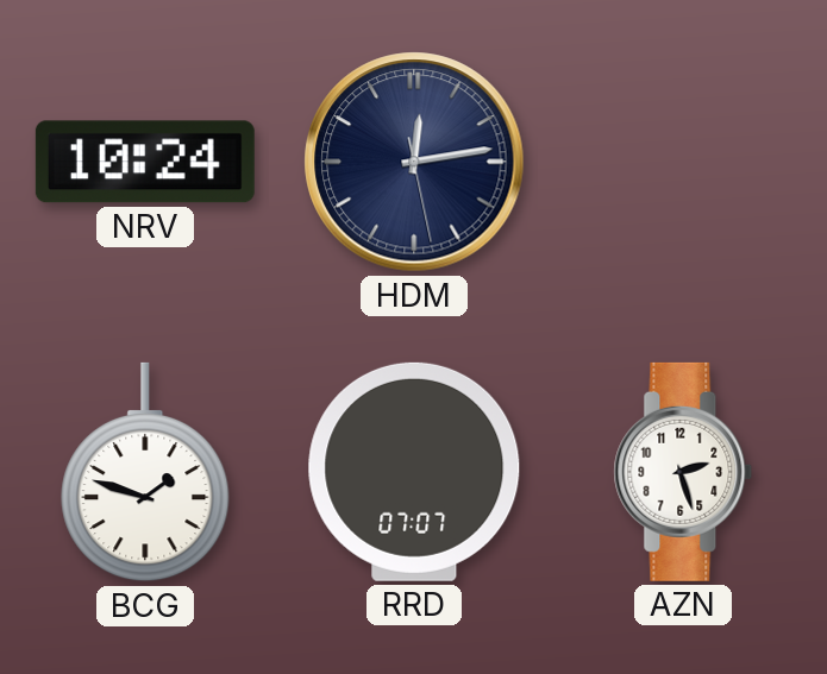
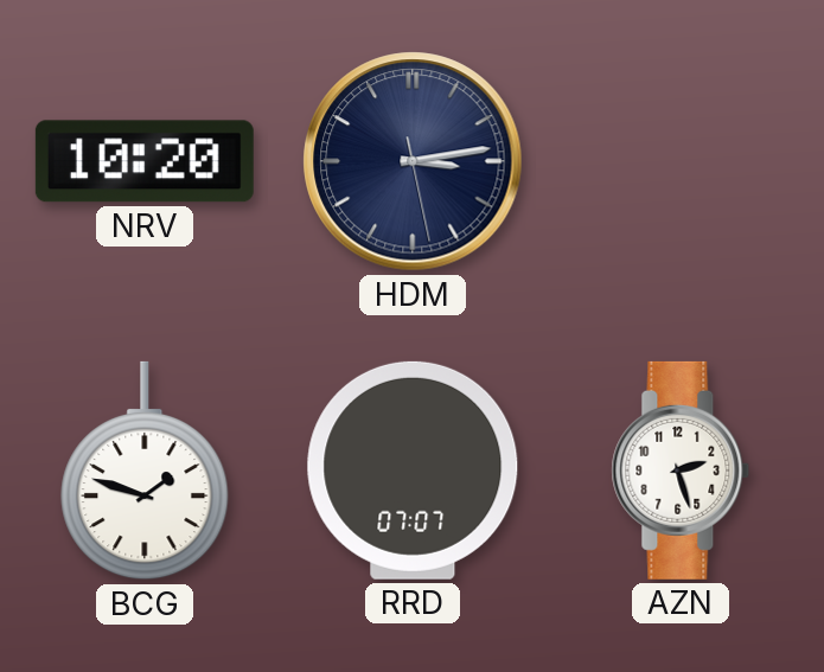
NRV: 10:24 -> 10:20
HDM: 12:13 -> 3:13
